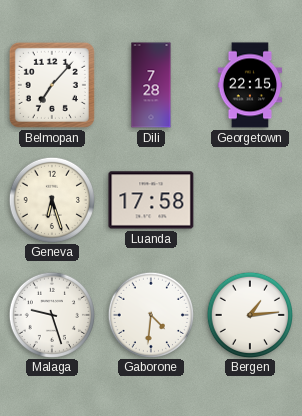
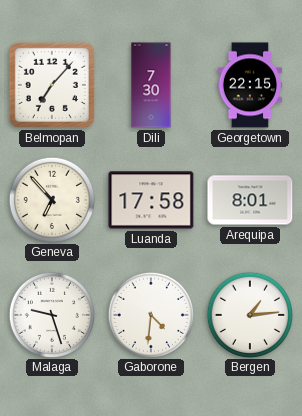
Dili: 7:28 -> 7:30
Geneva: 6:27 -> 6:53
Arequipa: none -> 8:01
